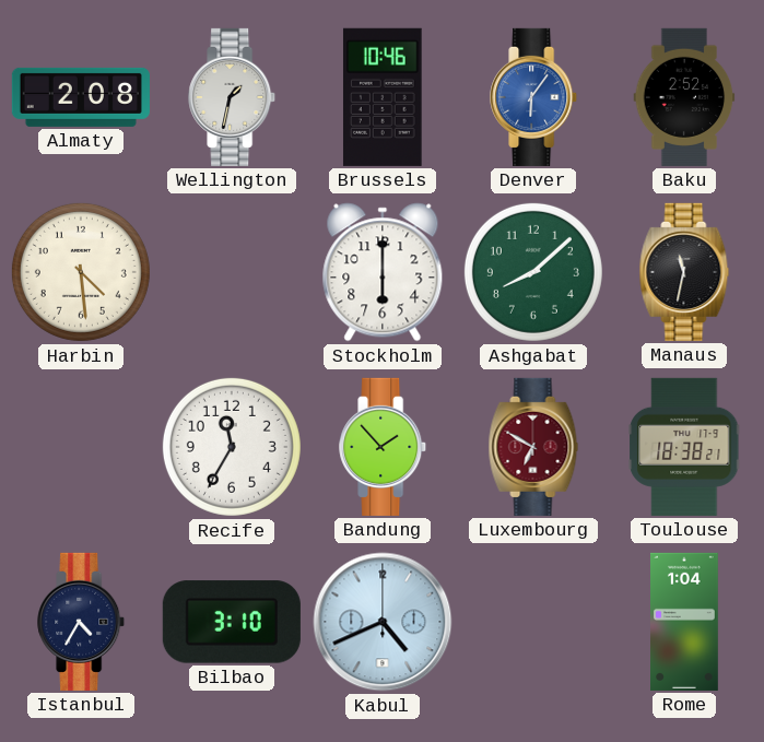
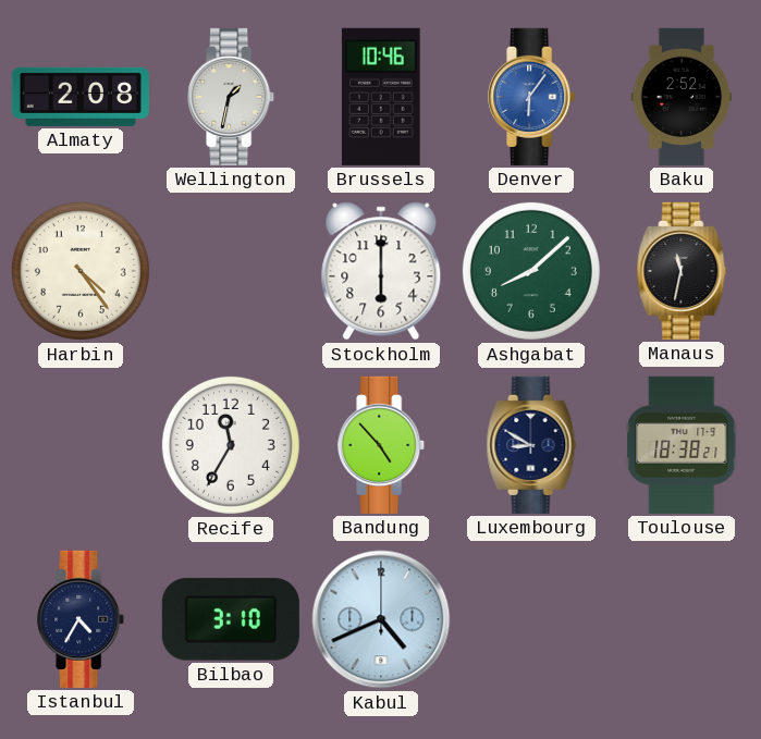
Harbin: 4:29 -> 4:24
Bandung: 1:53 -> 4:53
Luxembourg: 6:50 -> 8:50
Luxembourg dial: burgundy -> navy
Rome: 1:04 -> none
